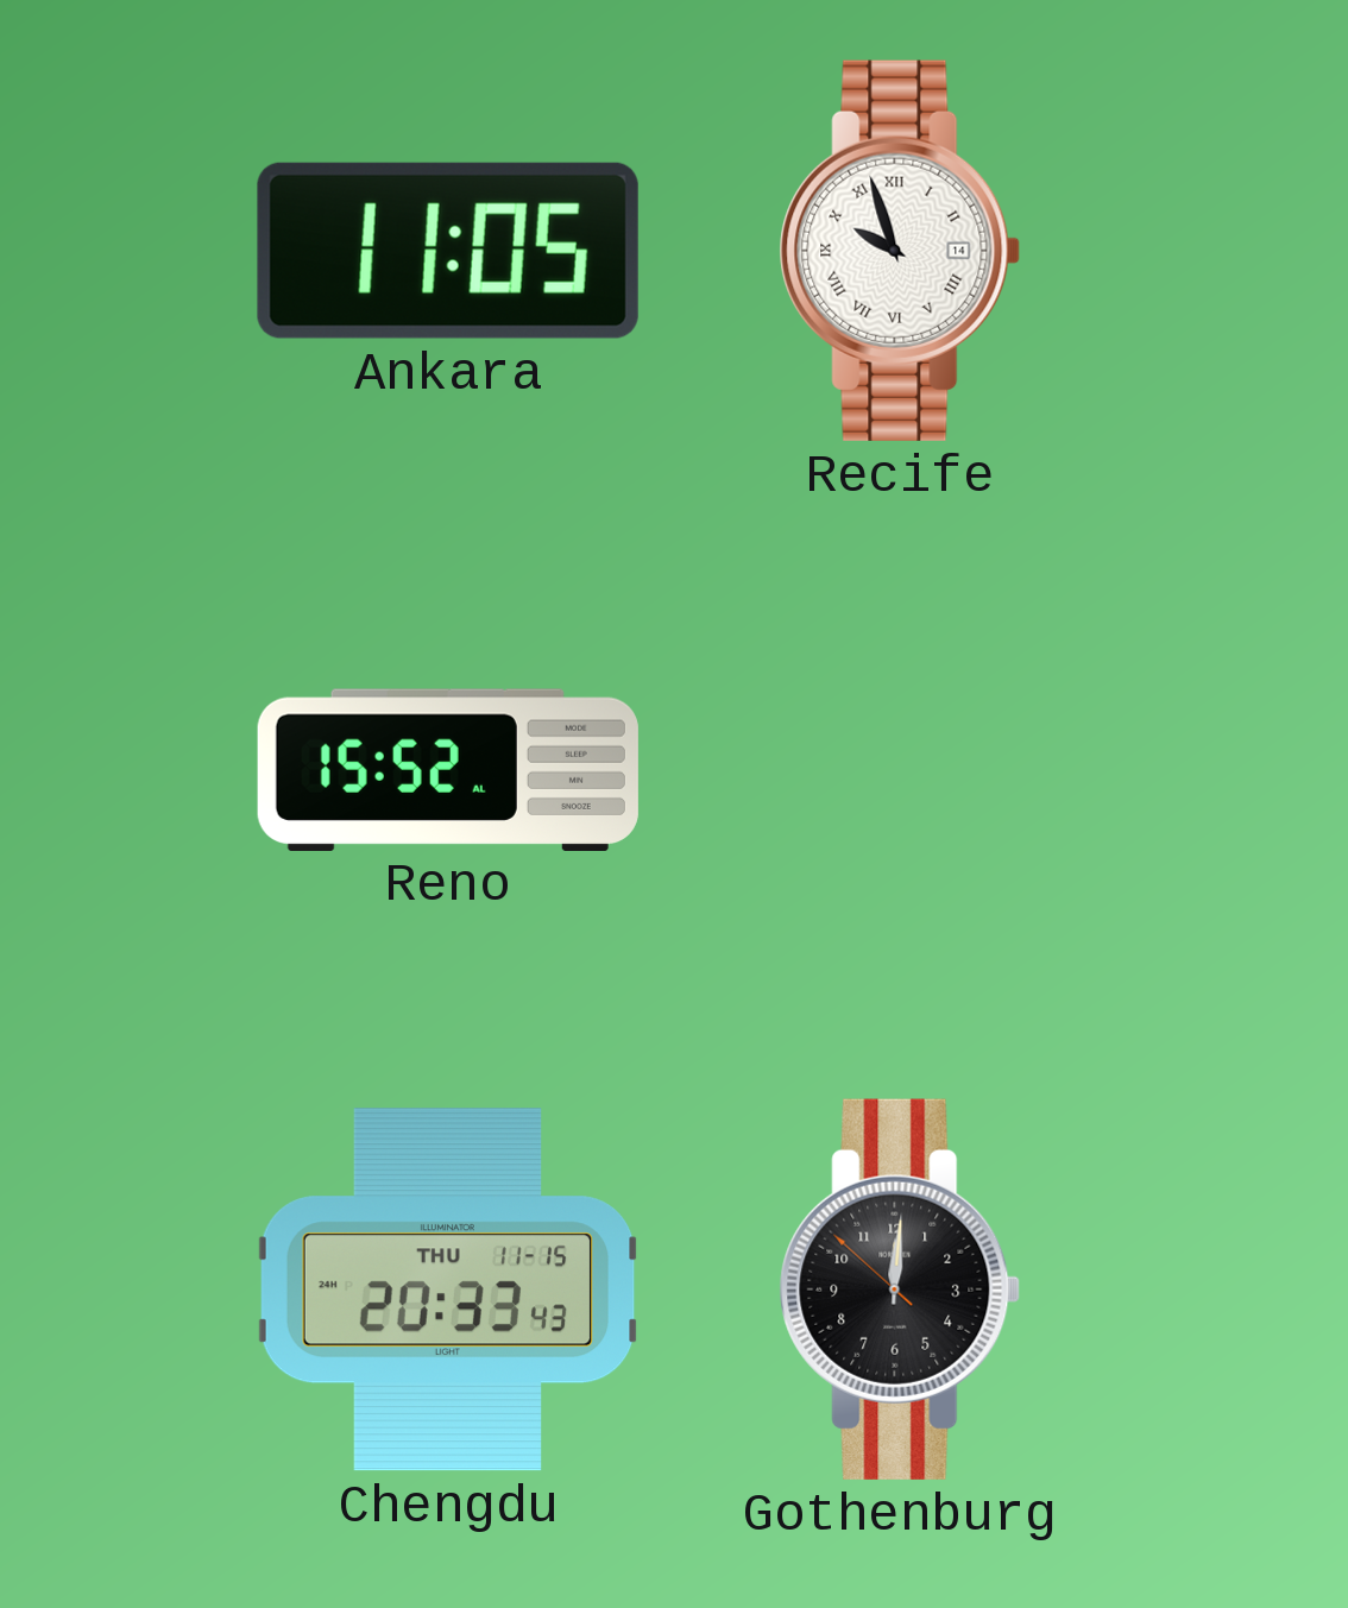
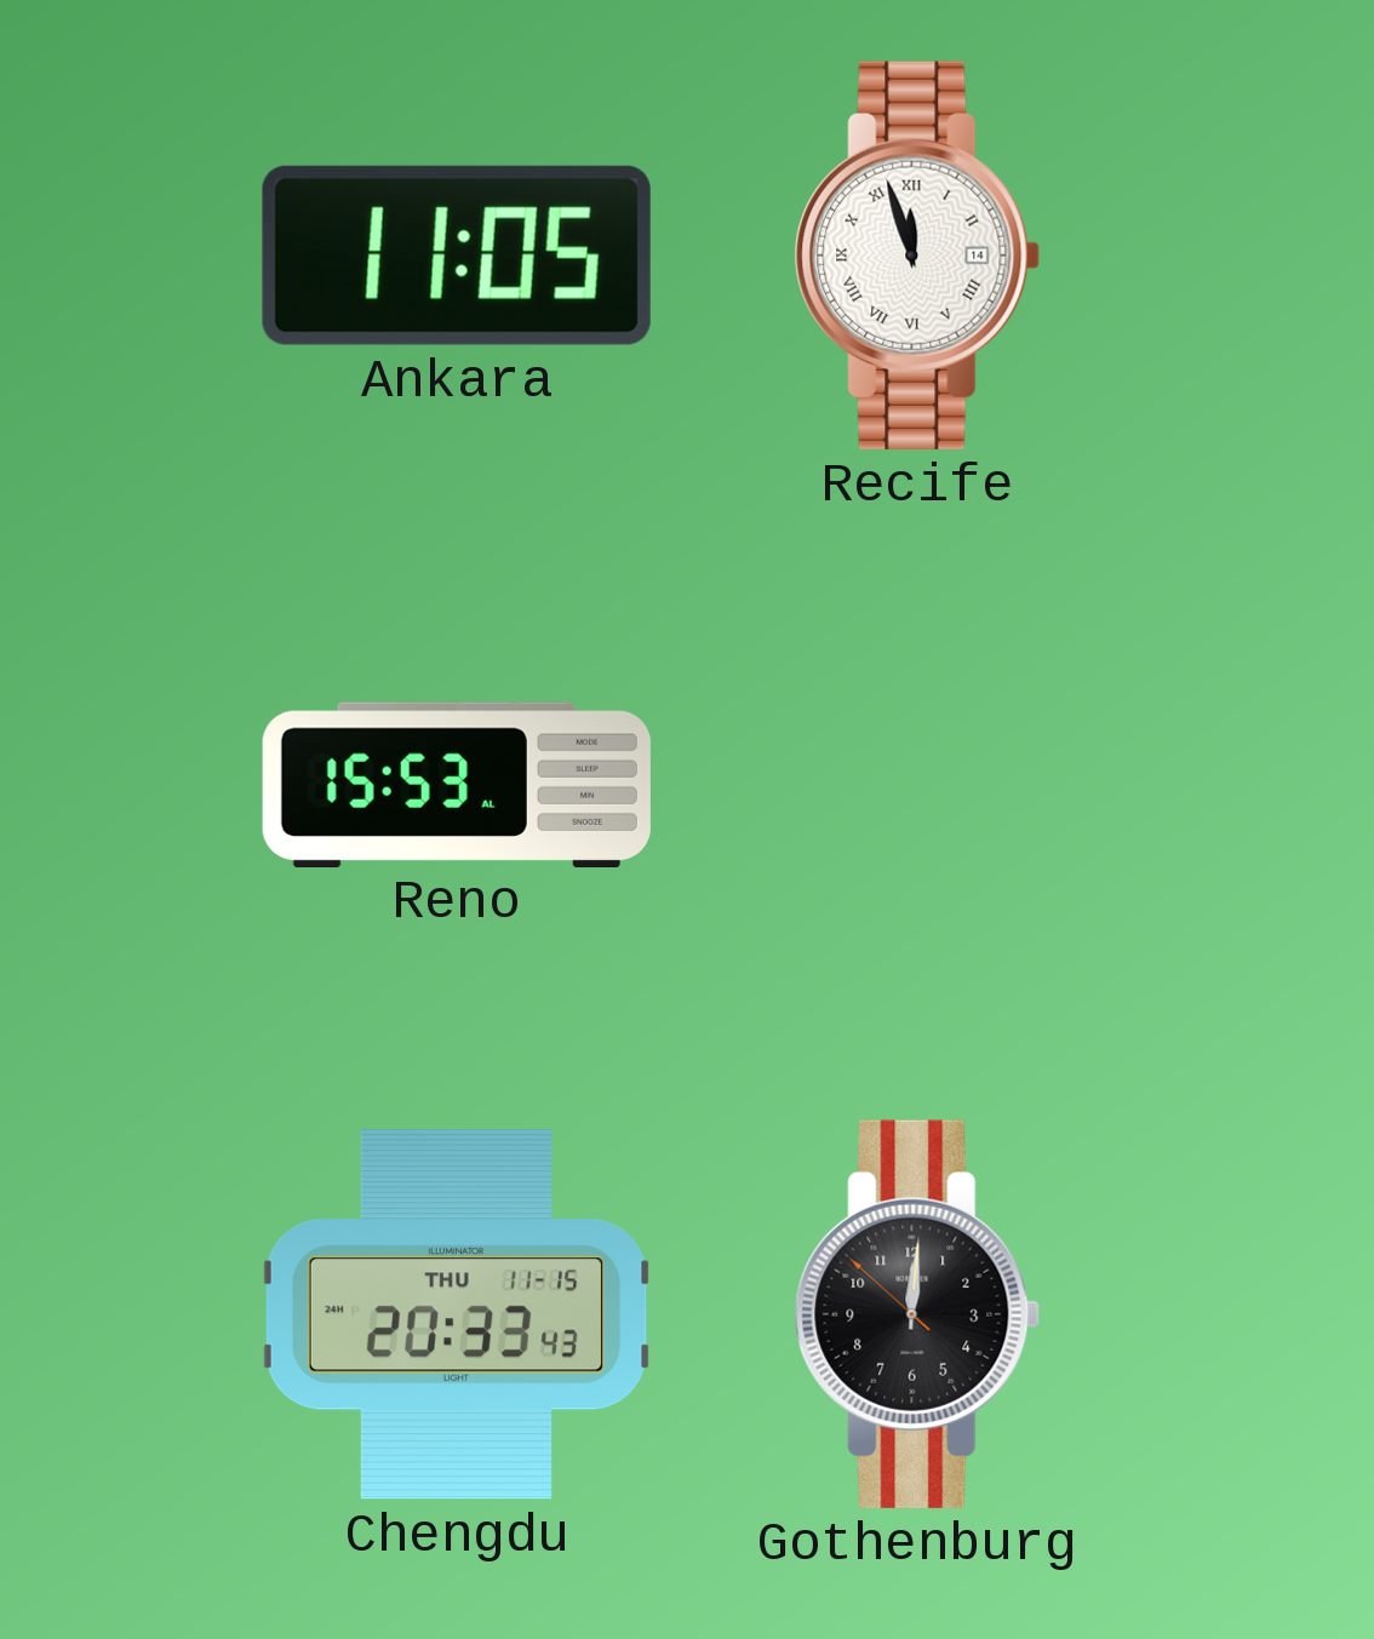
Recife: 9:57 -> 11:57
Reno: 15:52 -> 15:53
